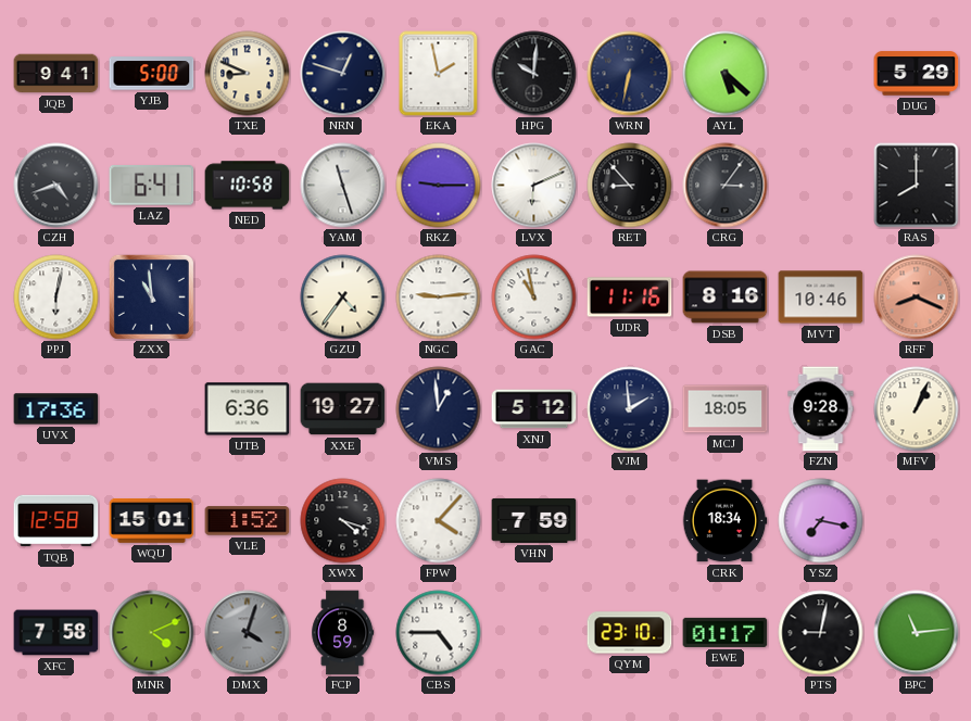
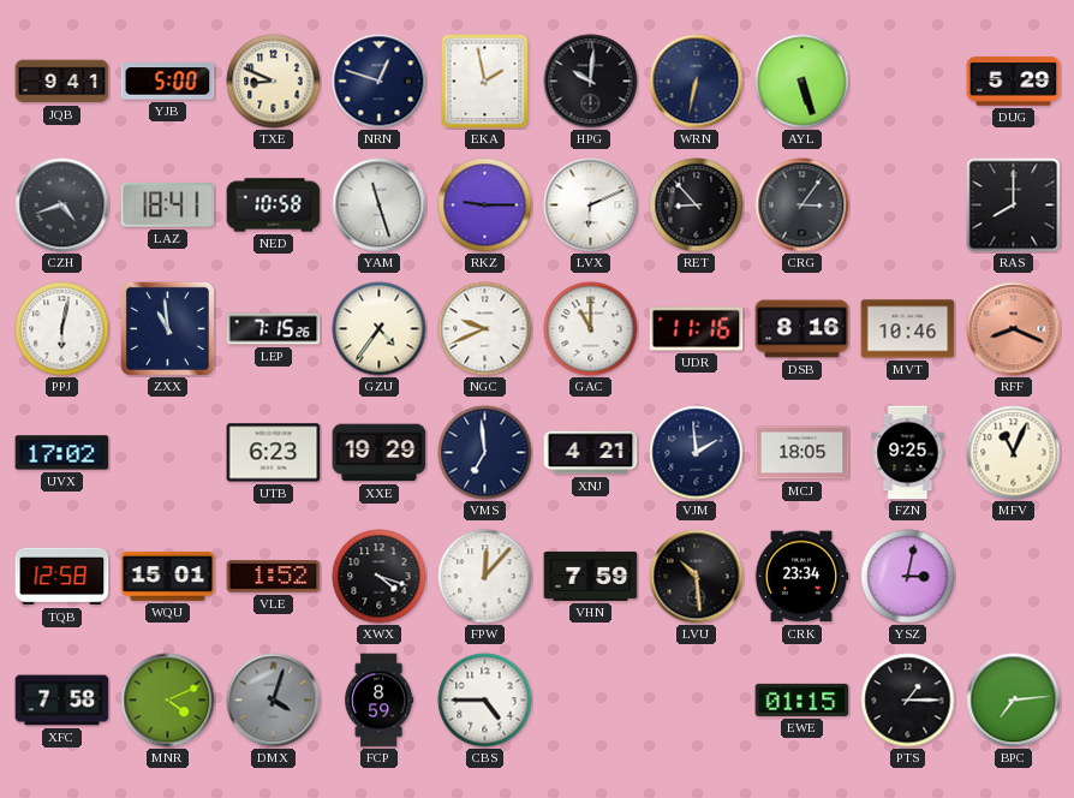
AYL: 5:22 -> 5:27
LAZ: 6:41 -> 18:41
LEP: none -> 7:15
NGC: 9:14 -> 9:41
GAC: 10:58 -> 11:00
UVX: 17:36 -> 17:02
UTB: 6:36 -> 6:23
XXE: 19:27 -> 19:29
VMS: 12:59 -> 6:59
XNJ: 5:12 -> 4:21
FZN: 9:28 -> 9:25
MFV: 1:04 -> 11:04
FPW: 4:07 -> 12:07
LVU: none -> 10:29
CRK: 18:34 -> 23:34
YSZ: 7:17 -> 3:02
QYM: 23:10 -> none
EWE: 01:17 -> 01:15
PTS: 9:02 -> 1:15
BPC: 11:14 -> 7:14
